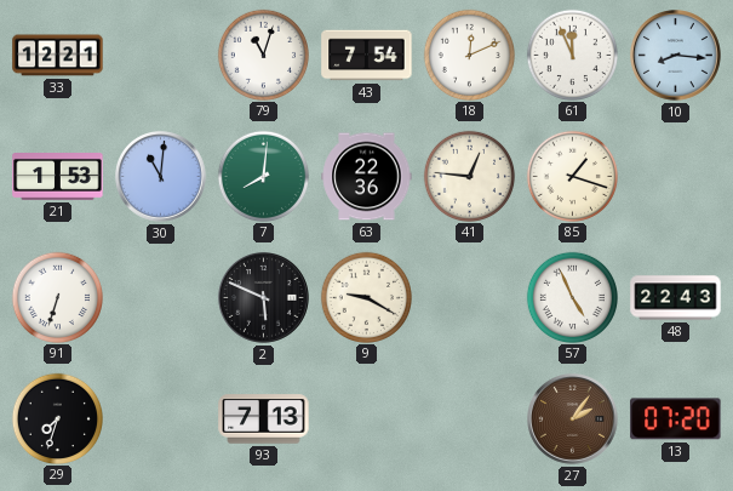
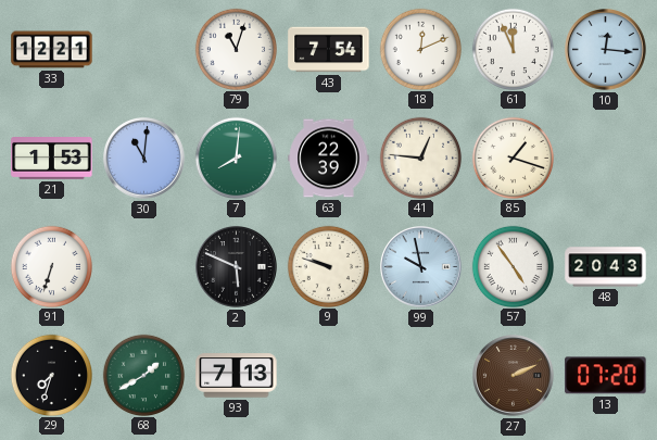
10: 8:16 -> 12:16
63: 22:36 -> 22:39
9: 9:20 -> 9:48
99: none -> 9:58
57: 4:56 -> 4:54
48: 22:43 -> 20:43
68: none -> 1:40
27: 2:06 -> 2:11
